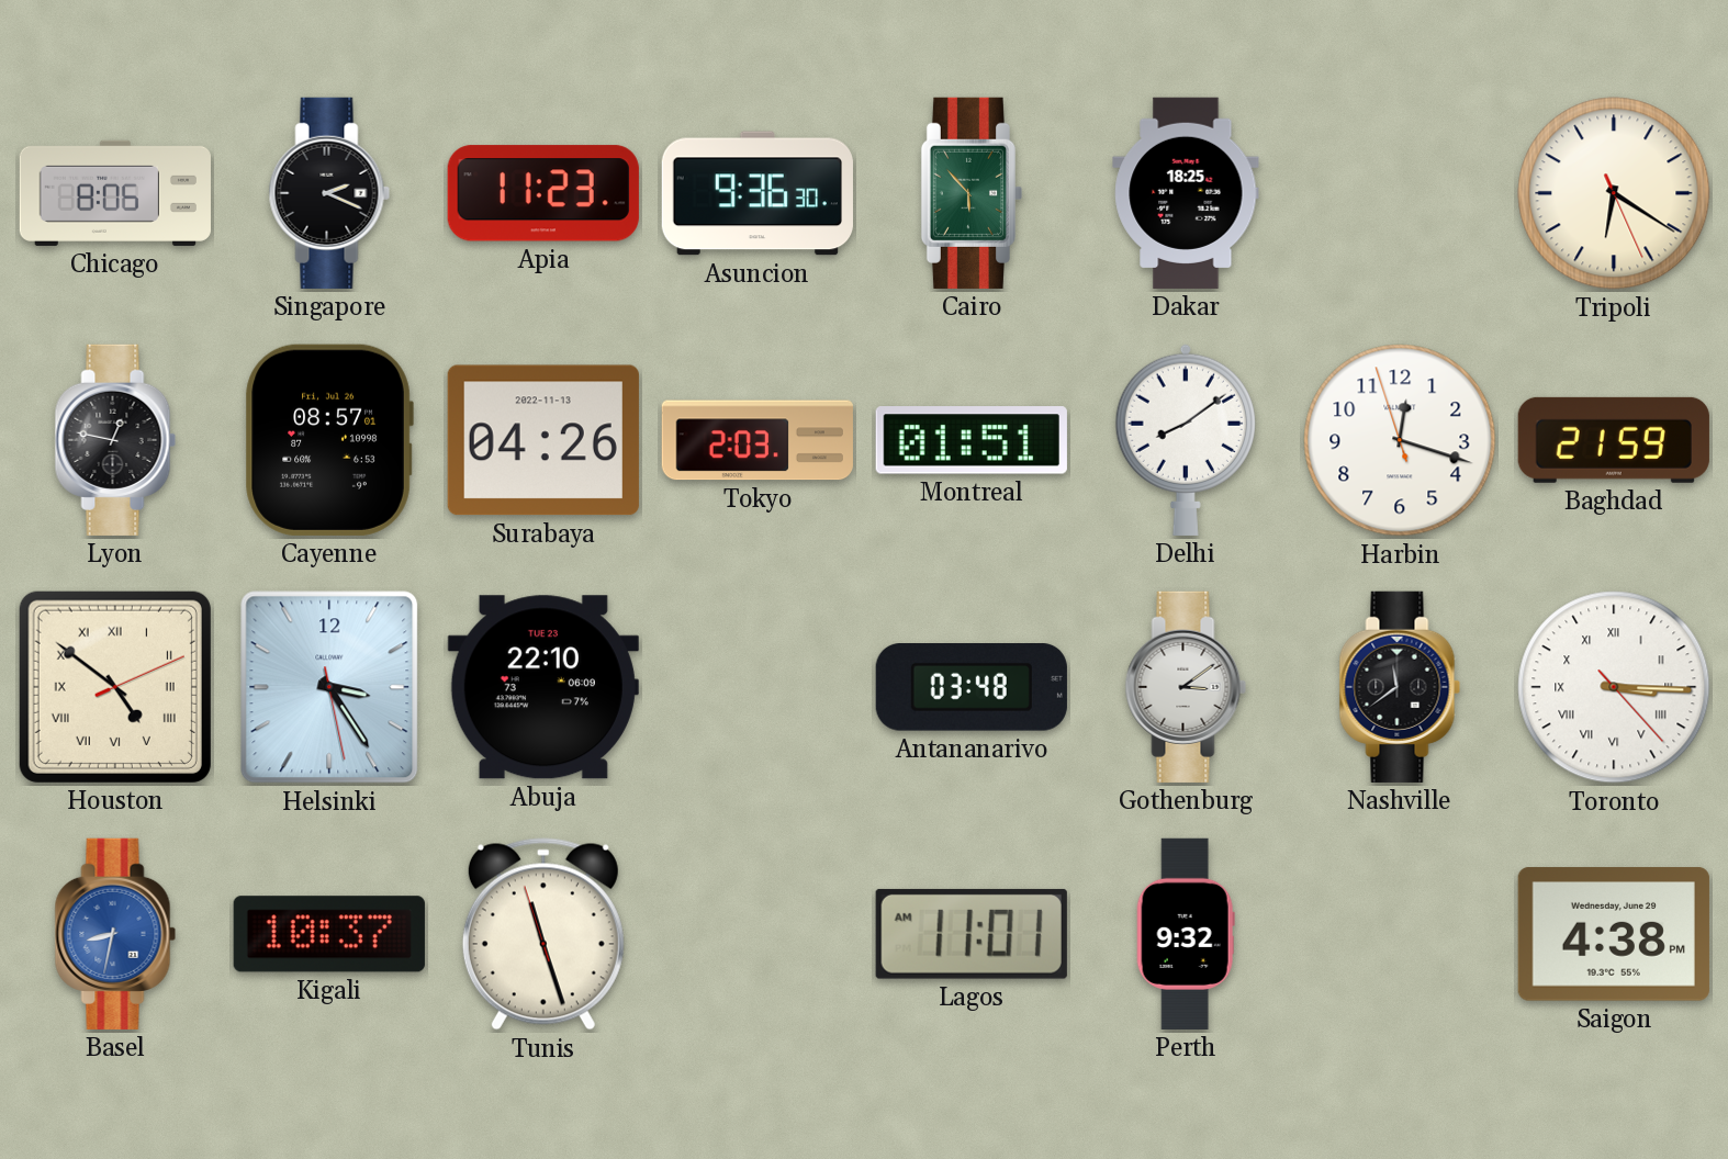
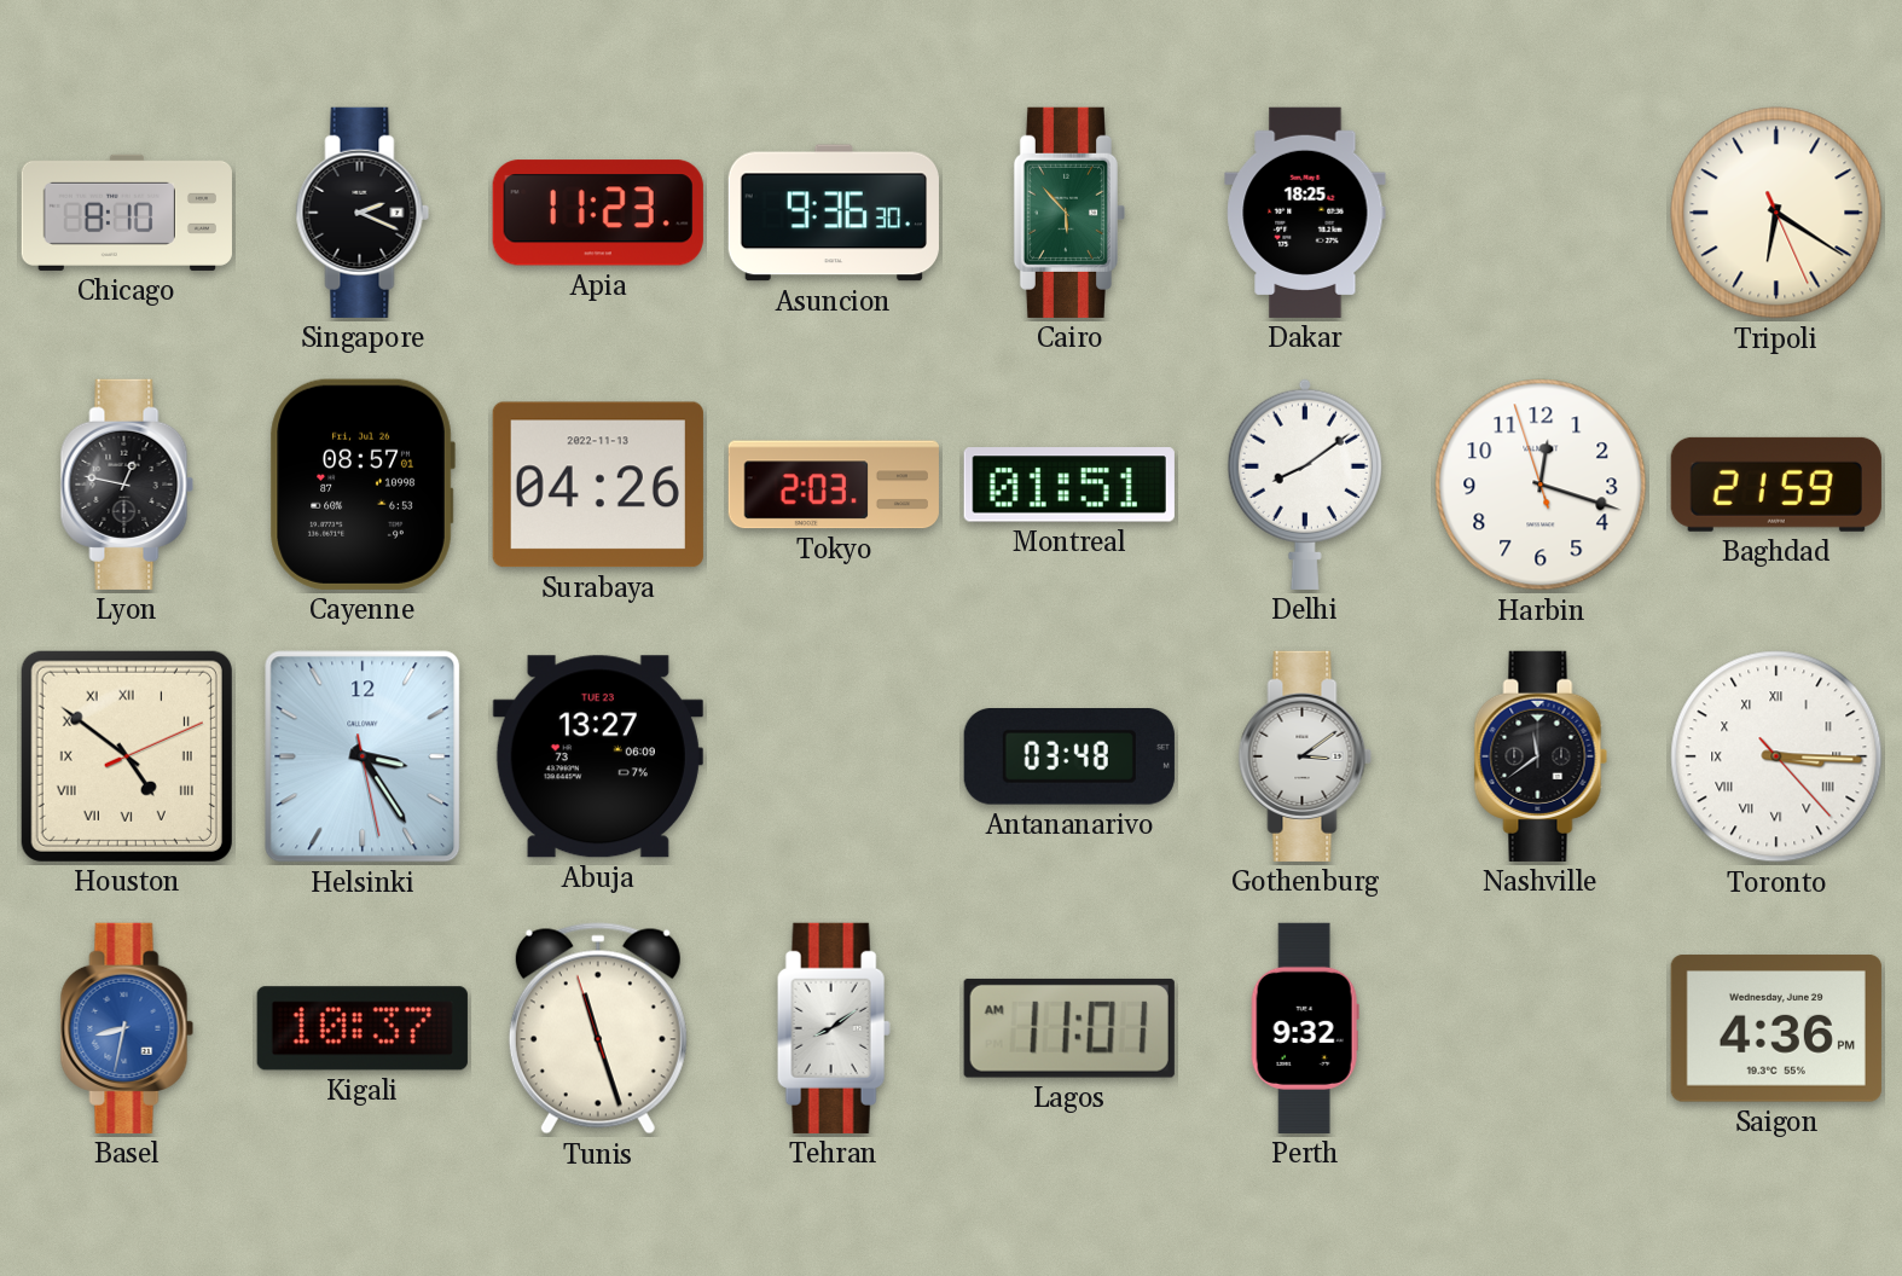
Chicago: 8:06 -> 8:10
Abuja: 22:10 -> 13:27
Tehran: none -> 8:09
Saigon: 4:38 -> 4:36
